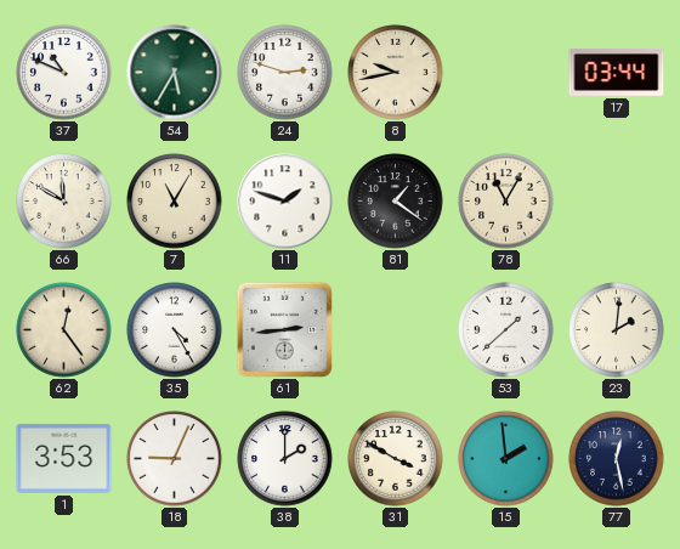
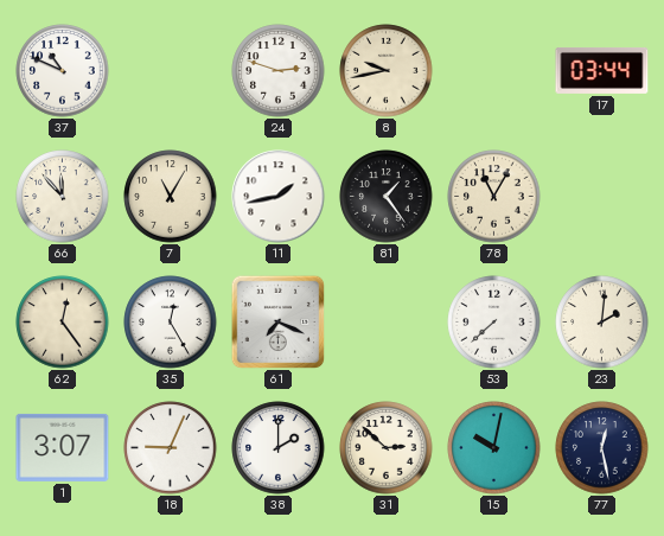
54: 5:35 -> none
66: 11:50 -> 11:53
11: 1:48 -> 1:43
81: 1:21 -> 1:24
35: 4:25 -> 12:25
61: 2:44 -> 7:19
53: 1:38 -> 7:38
1: 3:53 -> 3:07
31: 3:50 -> 2:52
15: 1:59 -> 10:02
